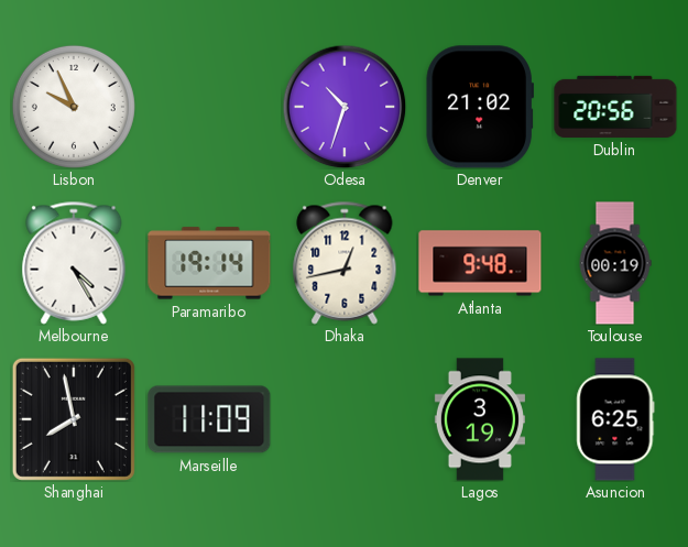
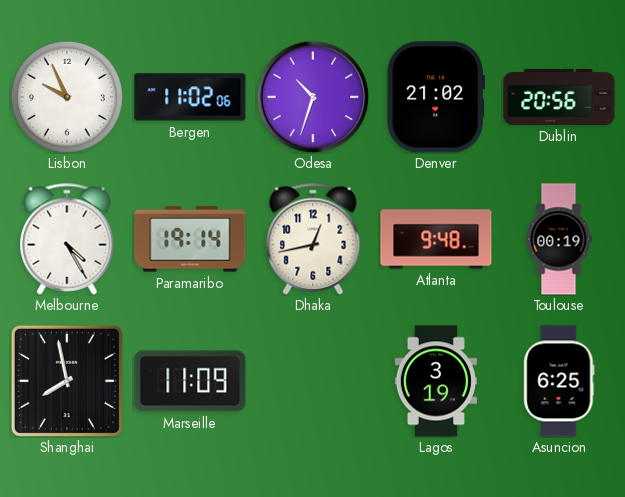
Bergen: none -> 11:02
